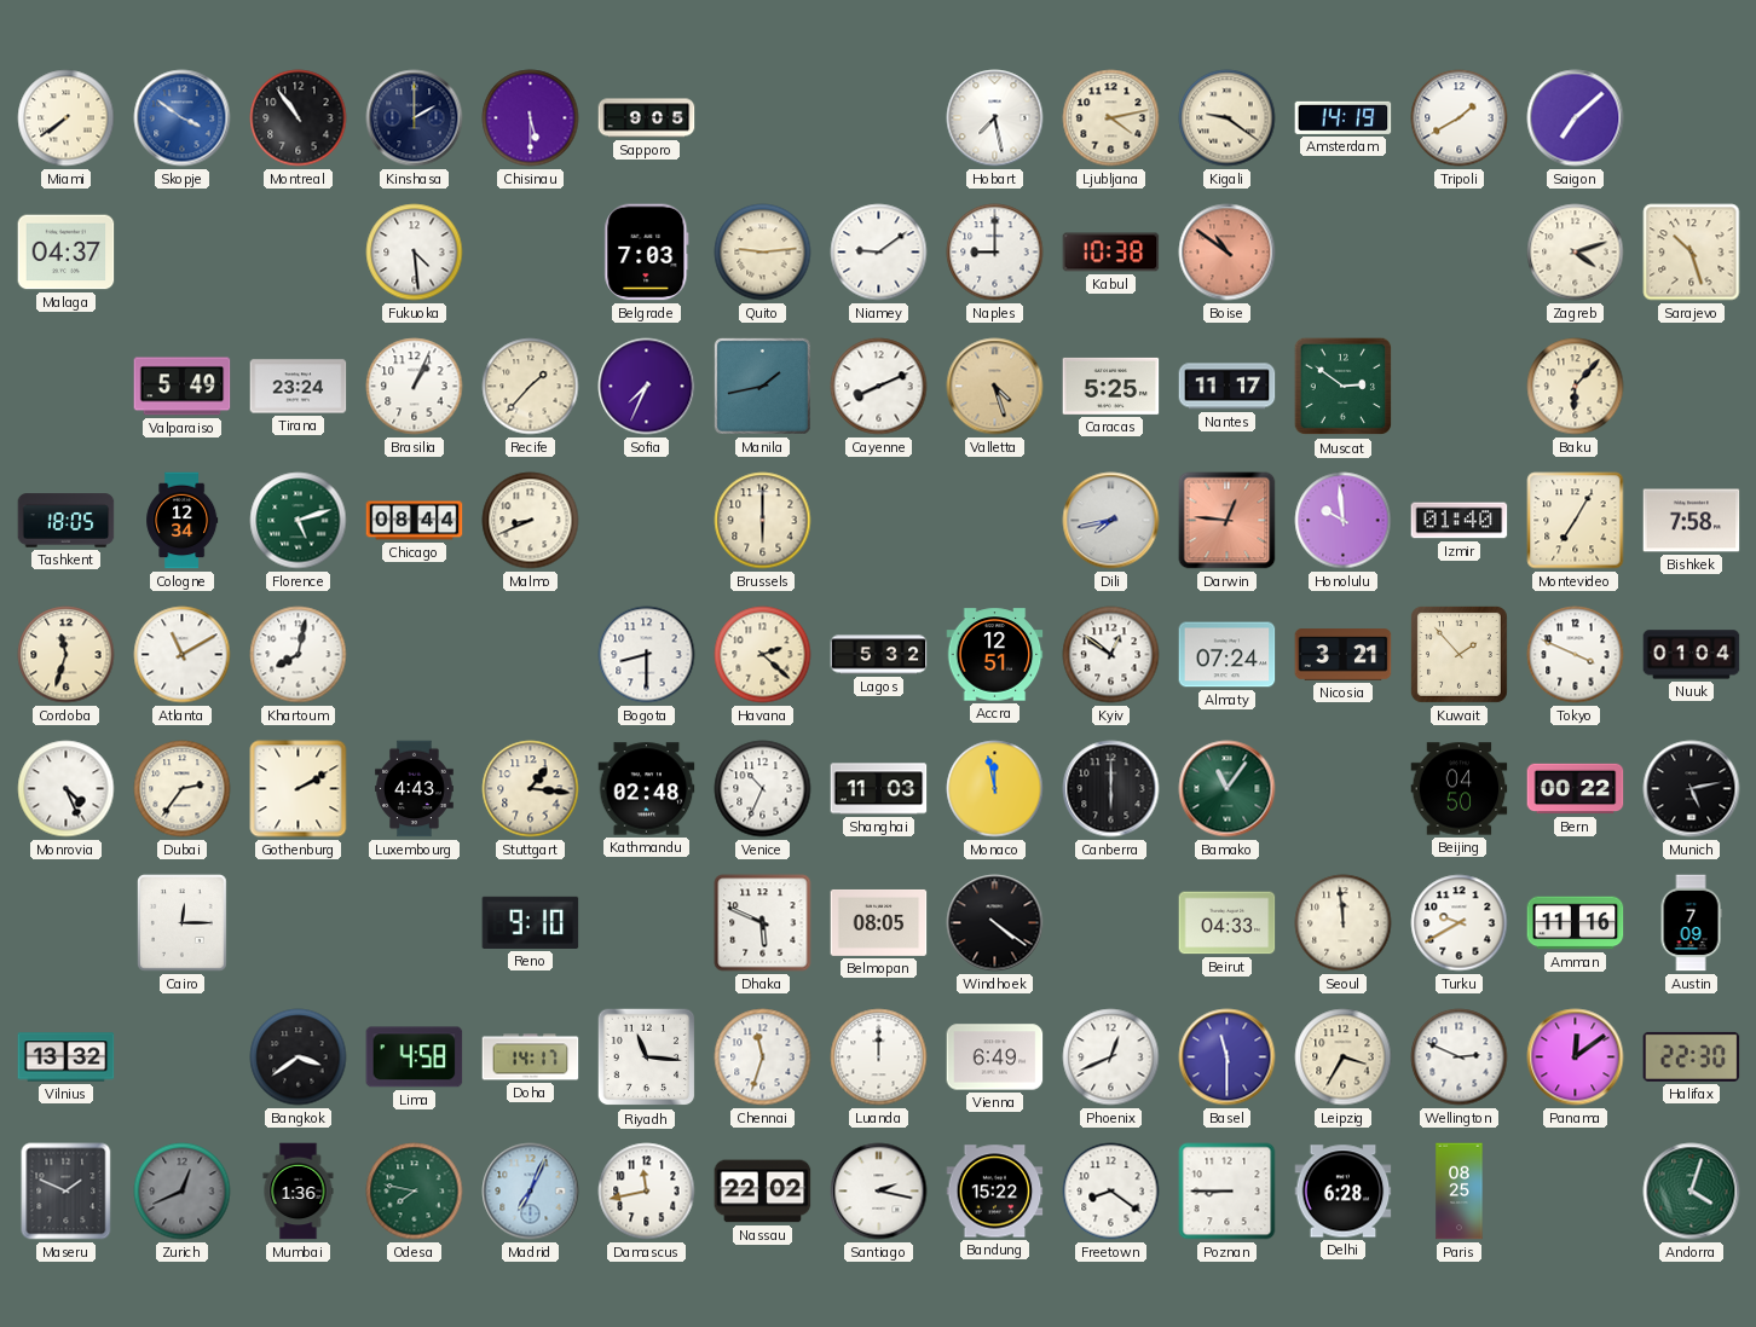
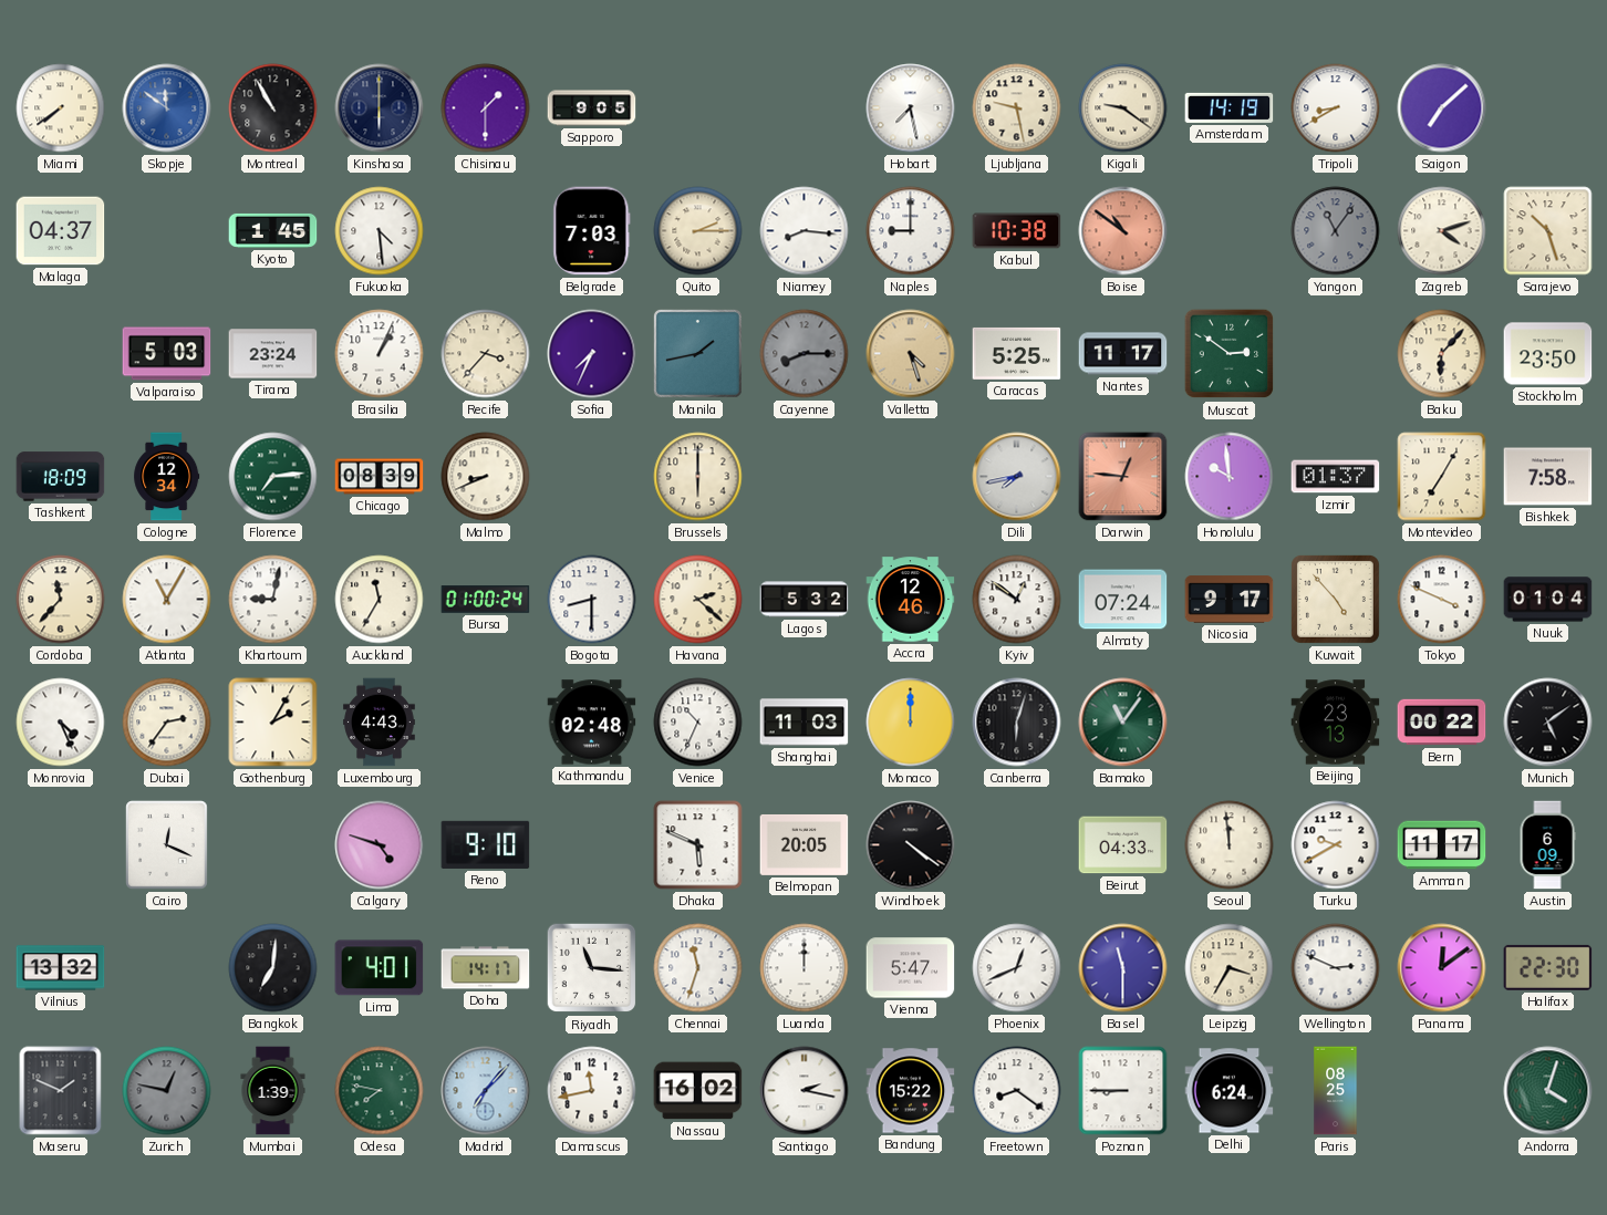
Skopje: 3:51 -> 11:51
Montreal: 10:54 -> 10:55
Kinshasa: 2:00 -> 6:00
Chisinau: 5:30 -> 1:30
Ljubljana: 4:13 -> 9:28
Tripoli: 1:40 -> 8:40
Kyoto: none -> 1:45
Quito: 9:14 -> 2:15
Niamey: 9:09 -> 8:16
Yangon: none -> 11:06
Valparaiso: 5:49 -> 5:03
Recife: 1:37 -> 3:37
Cayenne: 8:11 -> 8:15
Cayenne dial: white -> grey
Stockholm: none -> 23:50
Tashkent: 18:05 -> 18:09
Florence: 5:12 -> 7:14
Chicago: 08:44 -> 08:39
Izmir: 01:40 -> 01:37
Cordoba: 11:33 -> 11:37
Atlanta: 11:10 -> 11:05
Khartoum: 8:02 -> 9:02
Auckland: none -> 11:35
Bursa: none -> 01:00
Accra: 12:51 -> 12:46
Nicosia: 3:21 -> 9:17
Kuwait: 1:53 -> 4:53
Gothenburg: 2:10 -> 2:05
Stuttgart: 1:16 -> none
Monaco: 11:58 -> 12:00
Canberra: 6:00 -> 6:03
Beijing: 04:50 -> 23:13
Munich: 5:13 -> 5:09
Cairo: 12:15 -> 12:19
Calgary: none -> 4:48
Belmopan: 08:05 -> 20:05
Amman: 11:16 -> 11:17
Austin: 7:09 -> 6:09
Bangkok: 3:39 -> 7:01
Lima: 4:58 -> 4:01
Vienna: 6:49 -> 5:47
Zurich: 12:41 -> 12:47
Mumbai: 1:36 -> 1:39
Madrid: 7:04 -> 7:07
Nassau: 22:02 -> 16:02
Delhi: 6:28 -> 6:24
